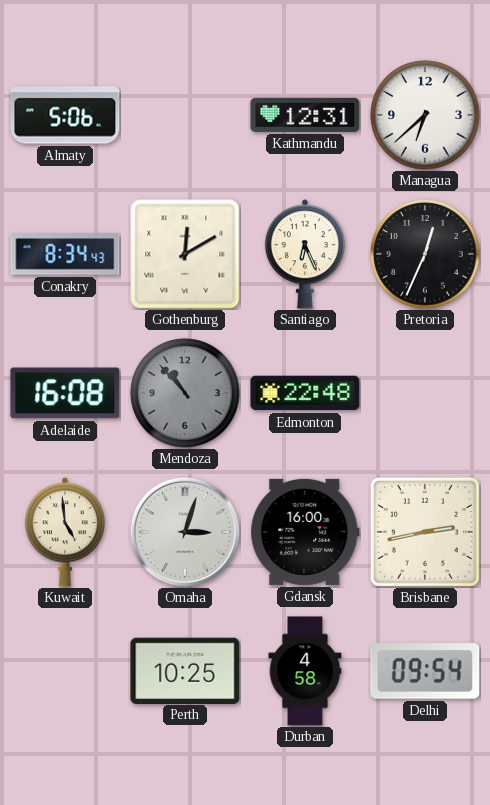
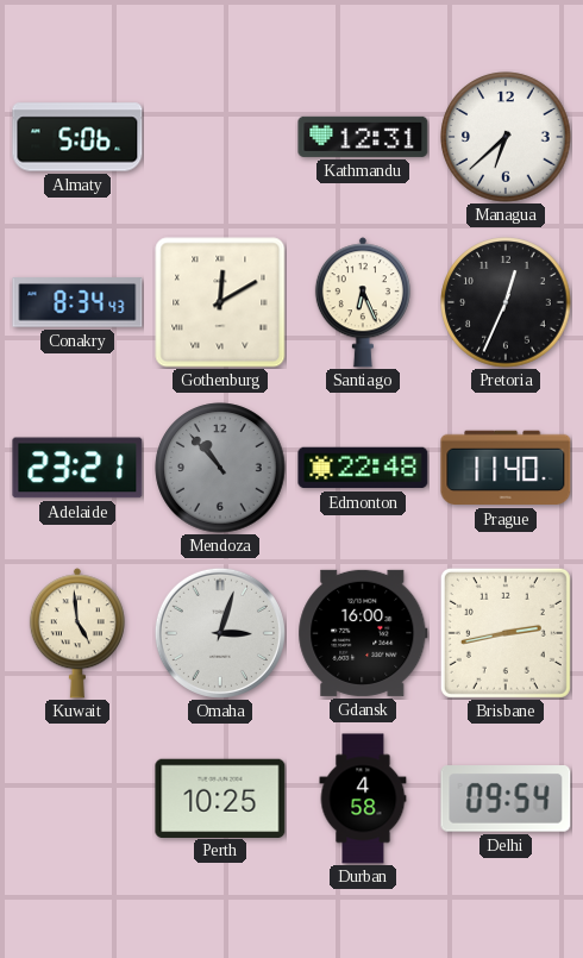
Adelaide: 16:08 -> 23:21
Prague: none -> 11:40
